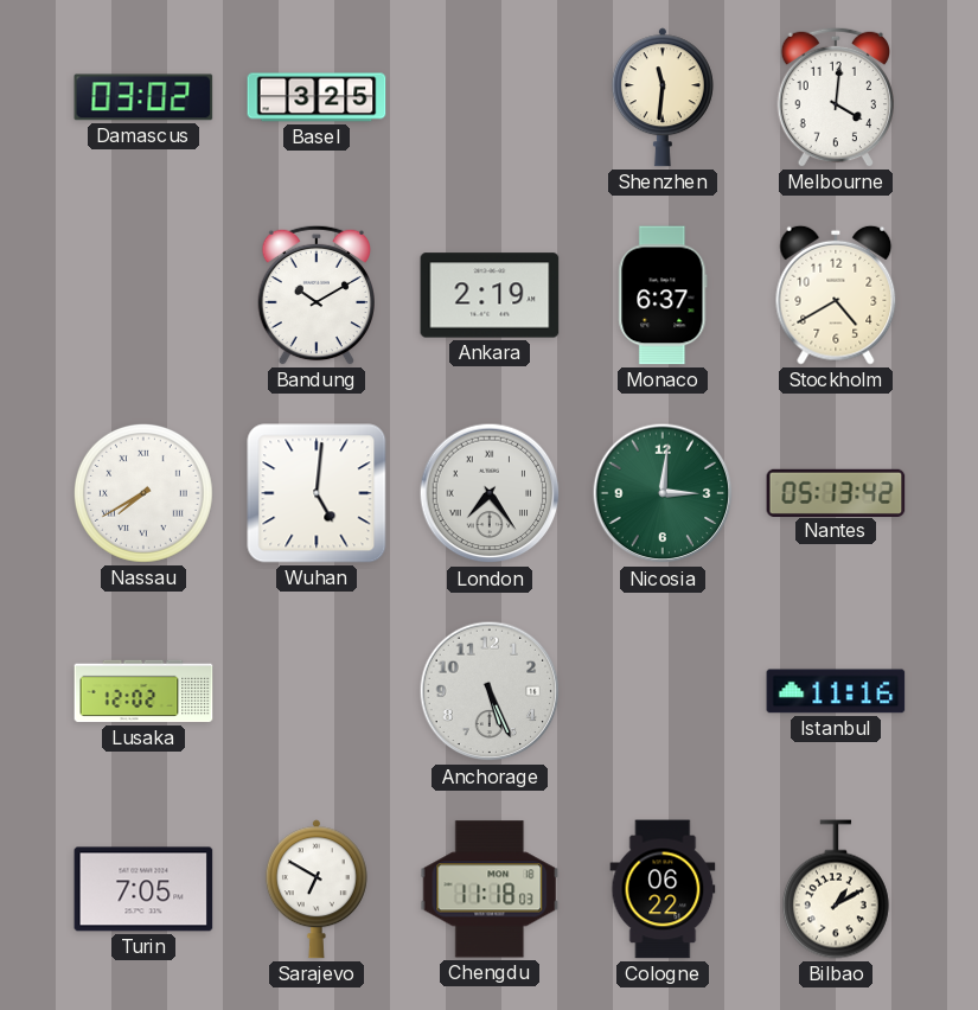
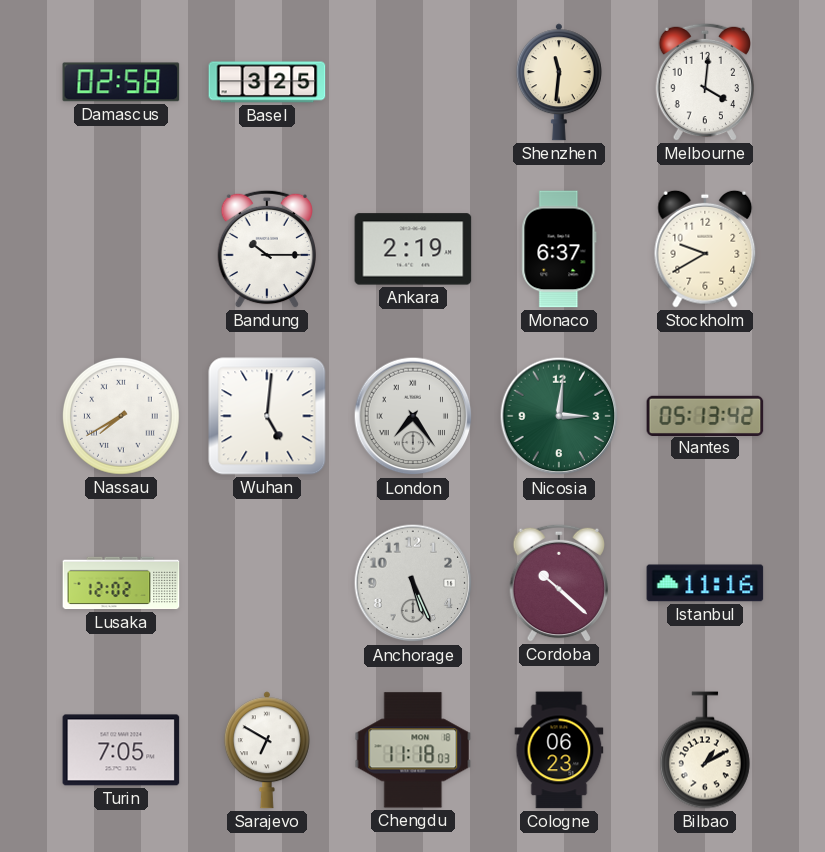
Damascus: 03:02 -> 02:58
Bandung: 10:10 -> 10:15
Stockholm: 4:40 -> 9:40
Cordoba: none -> 10:22
Cologne: 06:22 -> 06:23
